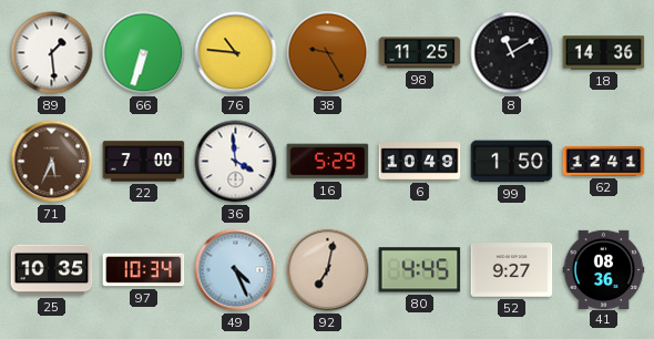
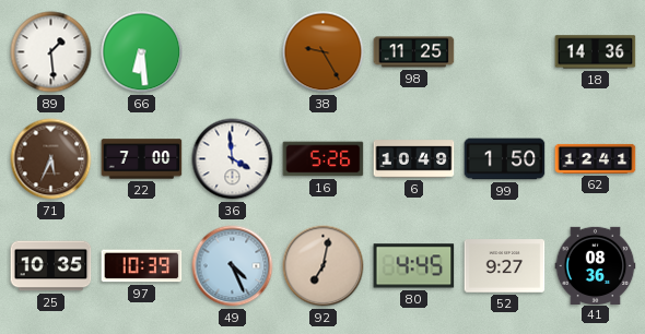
66: 6:33 -> 6:29
76: 10:46 -> none
8: 11:10 -> none
16: 5:29 -> 5:26
97: 10:34 -> 10:39
